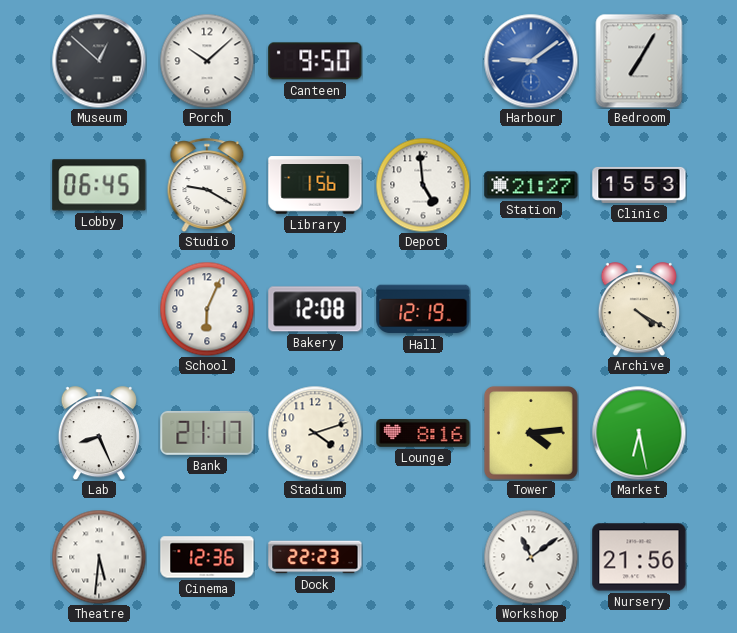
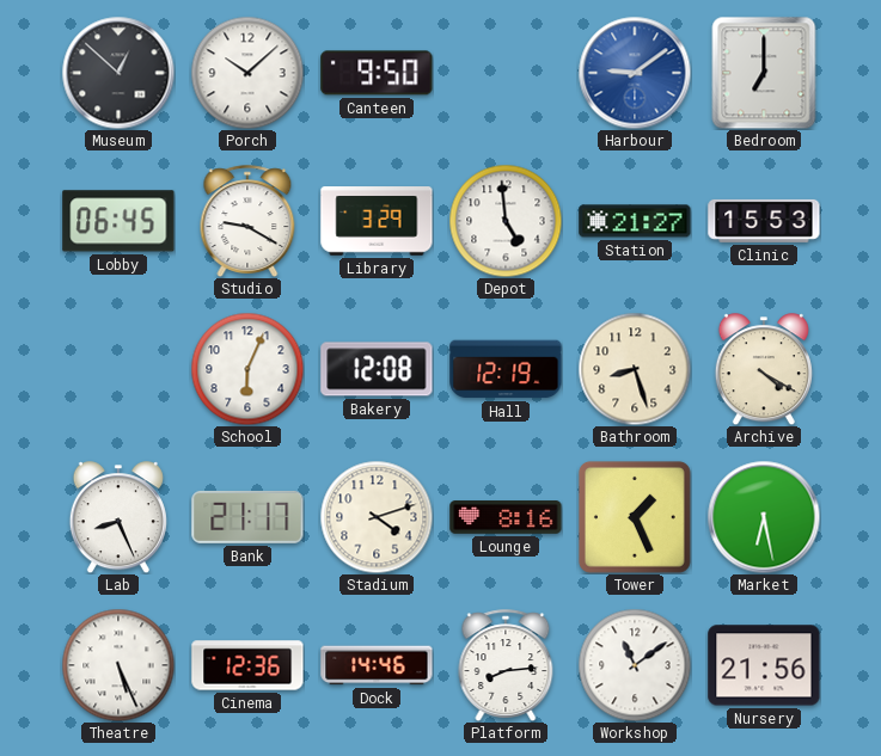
Bedroom: 7:05 -> 7:00
Library: 1:56 -> 3:29
Bathroom: none -> 8:27
Tower: 4:14 -> 1:26
Theatre: 5:31 -> 5:26
Dock: 22:23 -> 14:46
Platform: none -> 8:14
